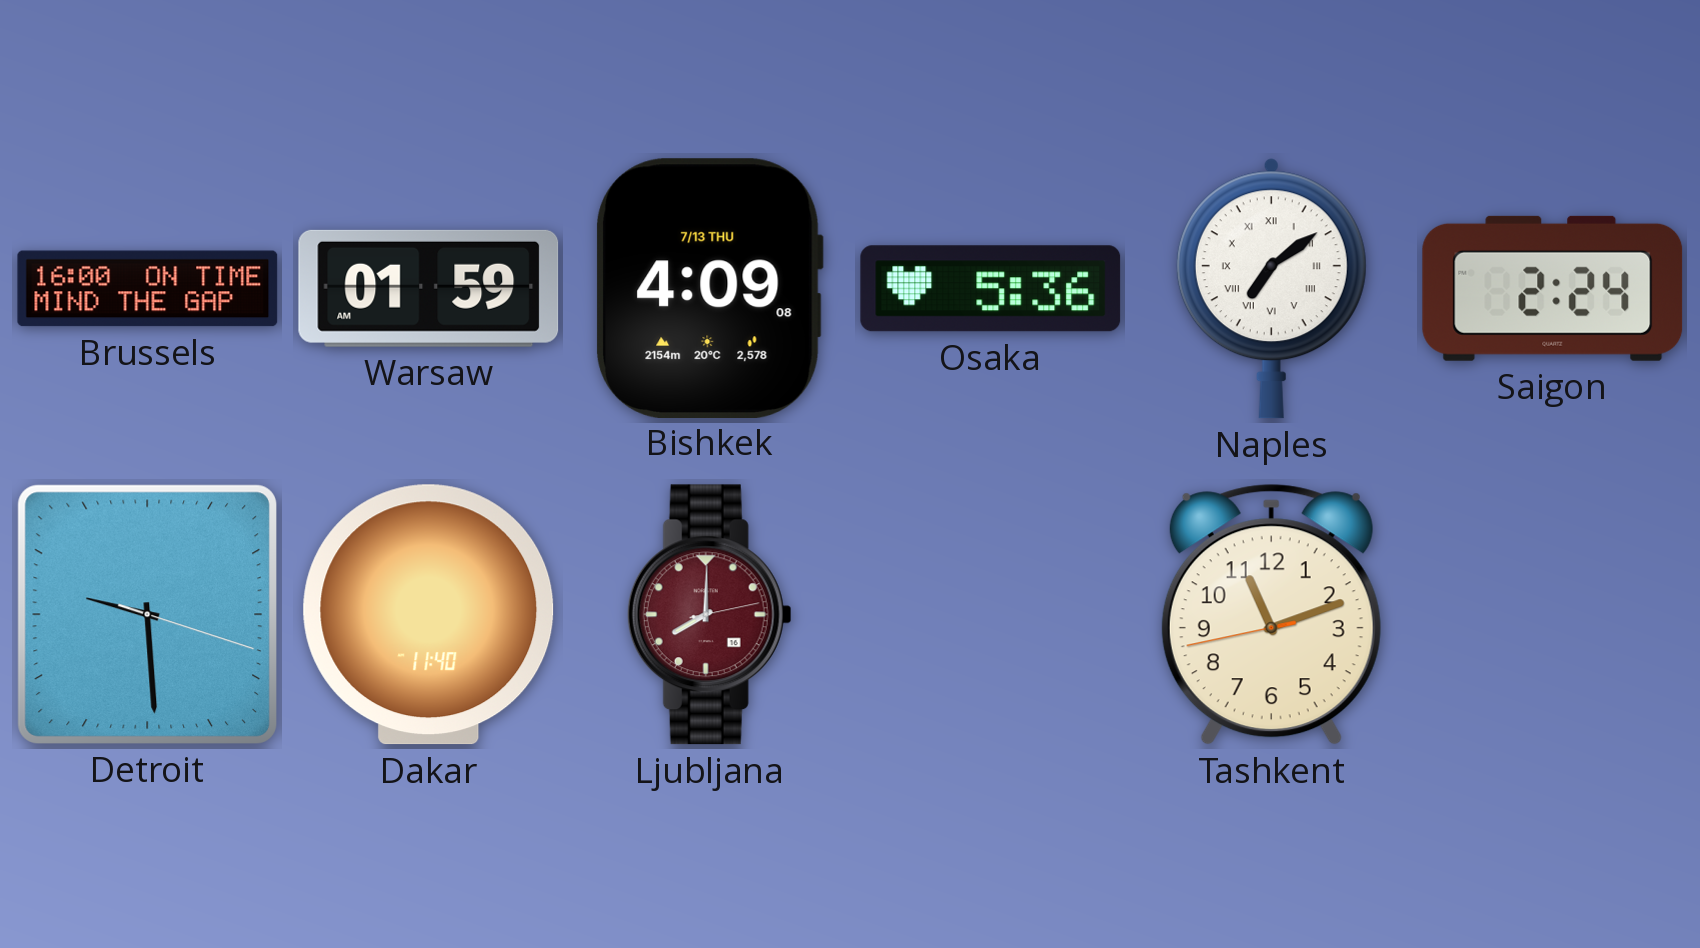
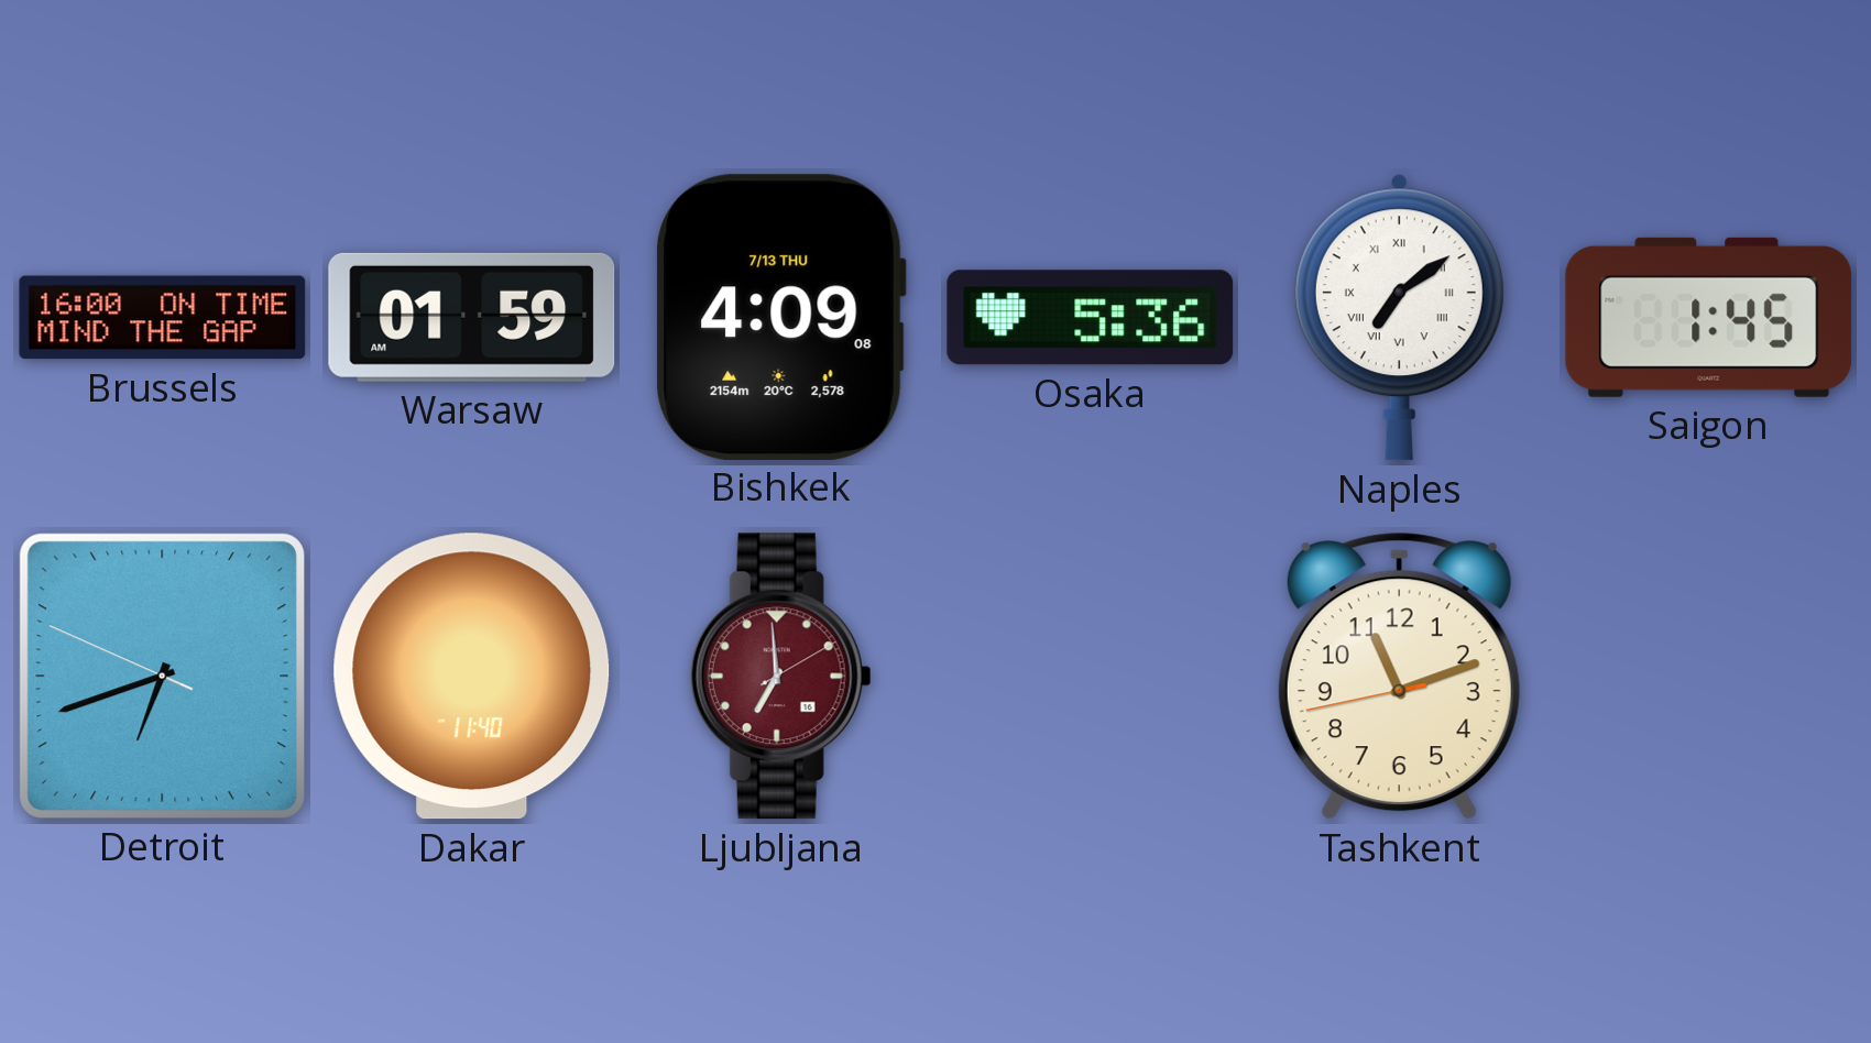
Saigon: 2:24 -> 1:45
Detroit: 9:29 -> 6:41
Ljubljana: 8:00 -> 6:59
